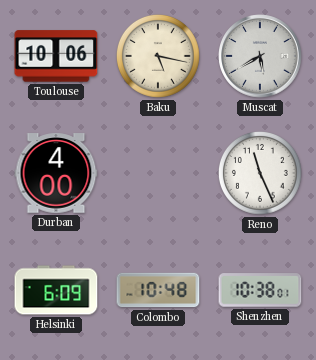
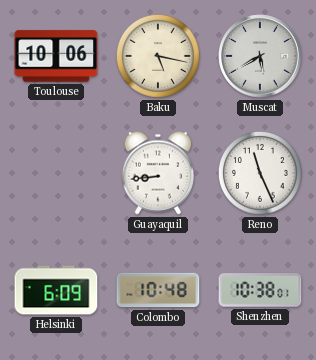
Durban: 4:00 -> none
Guayaquil: none -> 8:44
